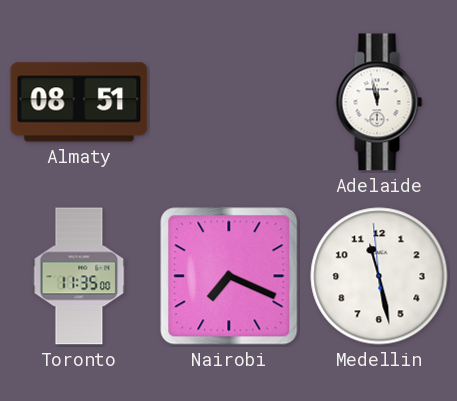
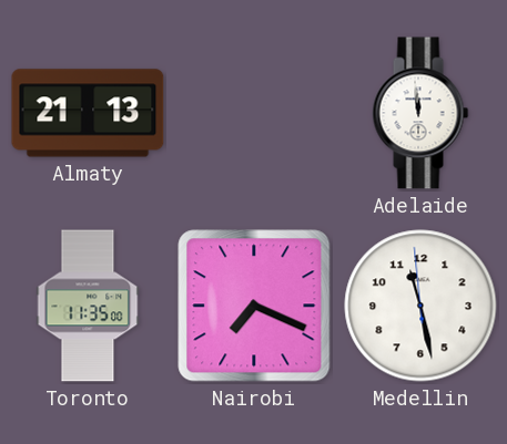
Almaty: 08:51 -> 21:13
Adelaide: 11:58 -> 11:59
